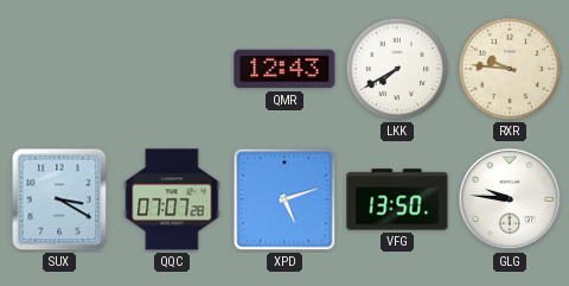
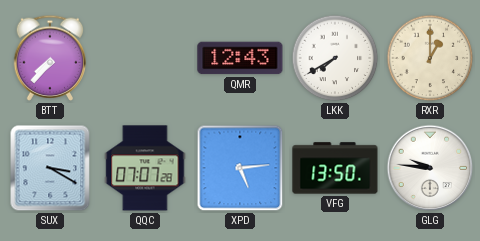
BTT: none -> 7:37
RXR: 9:46 -> 1:00
XPD: 5:12 -> 5:14
